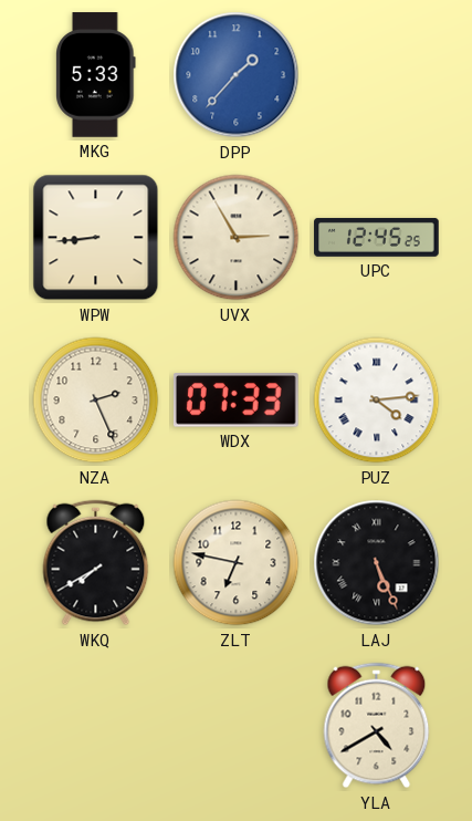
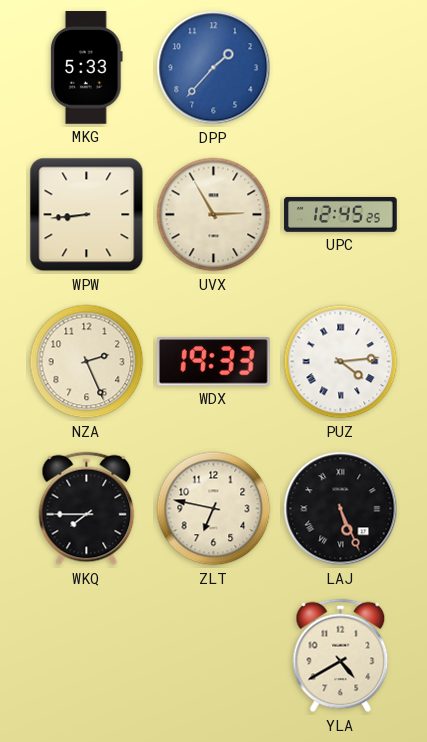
WDX: 07:33 -> 19:33
WKQ: 7:40 -> 7:45
